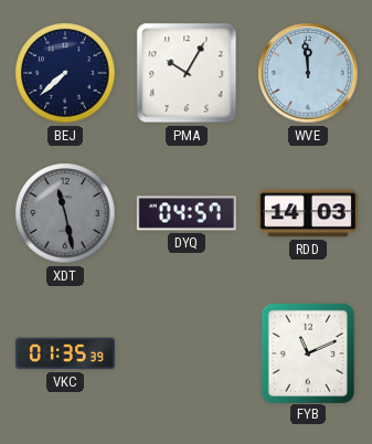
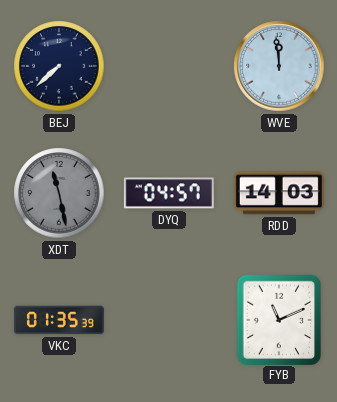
PMA: 10:05 -> none
